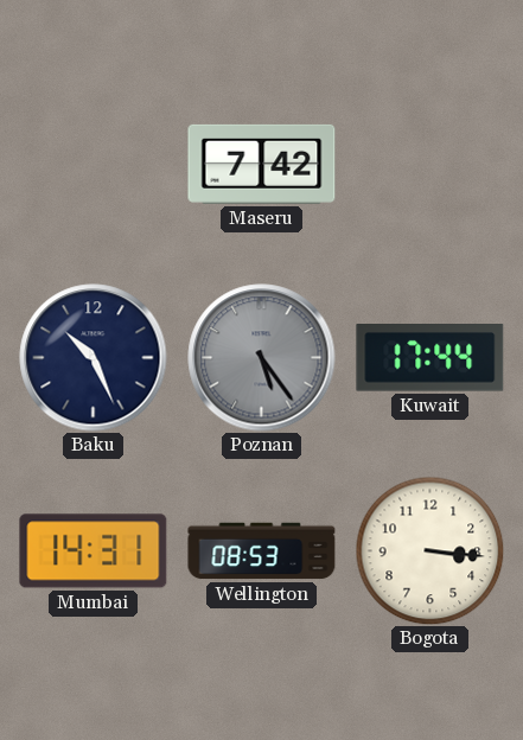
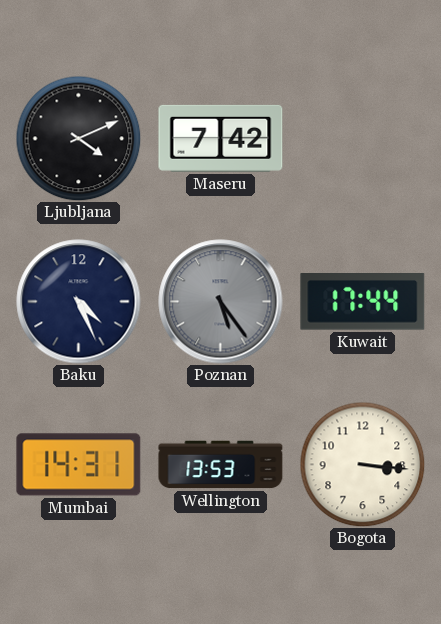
Ljubljana: none -> 4:11
Baku: 10:26 -> 4:26
Wellington: 08:53 -> 13:53
